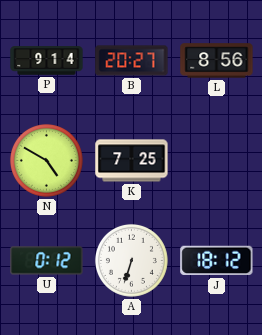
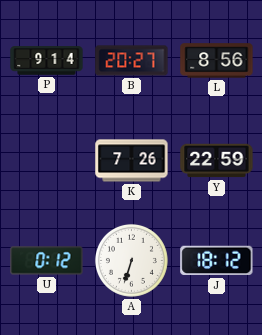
N: 4:50 -> none
K: 7:25 -> 7:26
Y: none -> 22:59
